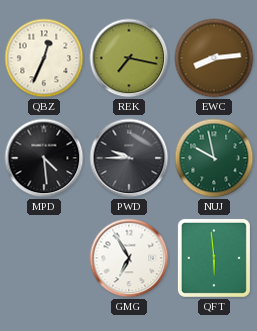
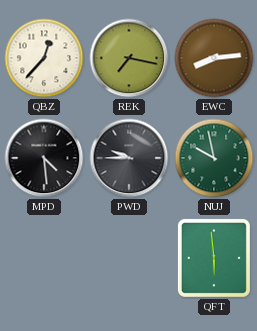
QBZ: 12:34 -> 12:37
GMG: 6:55 -> none
